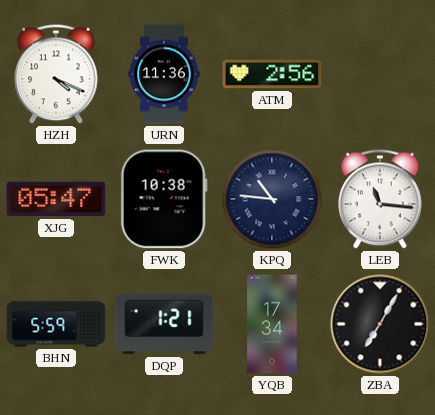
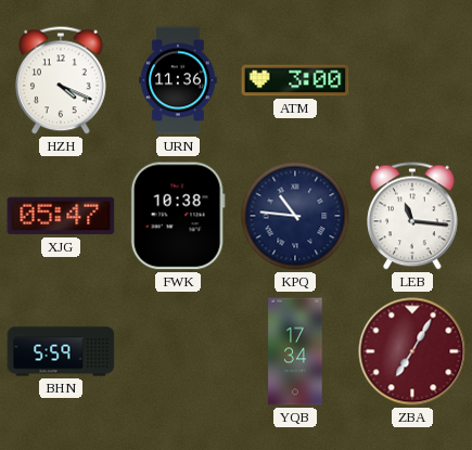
ATM: 2:56 -> 3:00
DQP: 1:21 -> none
ZBA dial: black -> burgundy
